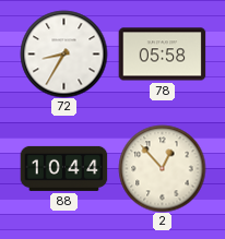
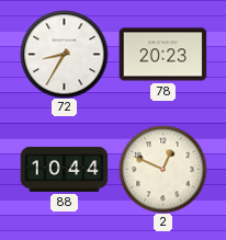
78: 05:58 -> 20:23
2: 12:53 -> 12:49
